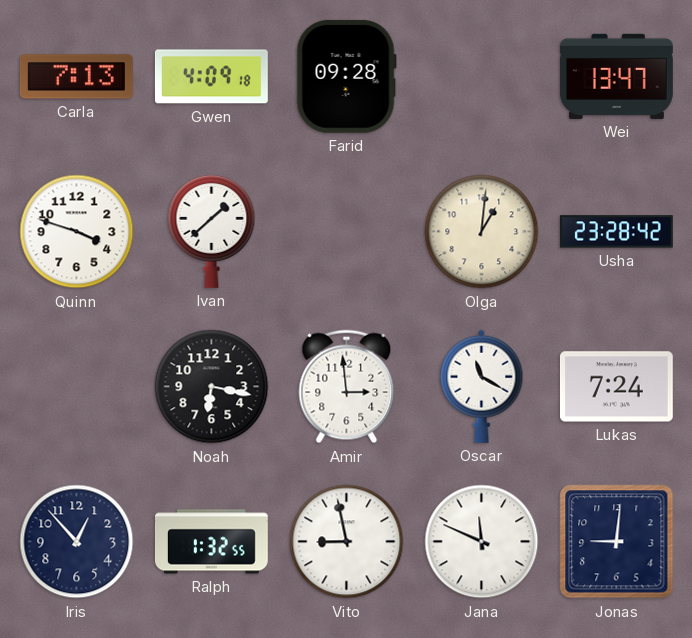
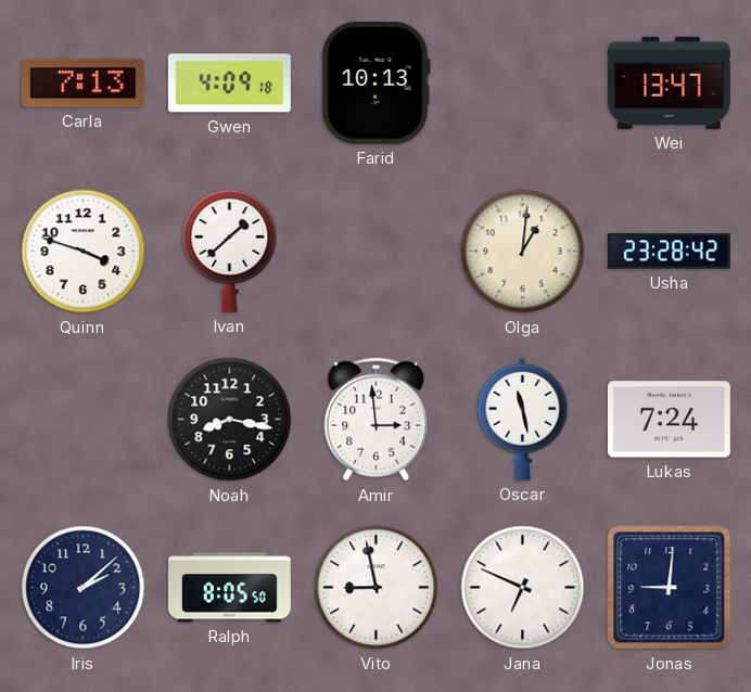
Farid: 09:28 -> 10:13
Noah: 6:17 -> 8:17
Oscar: 11:20 -> 11:28
Iris: 12:53 -> 2:08
Ralph: 1:32 -> 8:05
Jana: 11:49 -> 6:49
